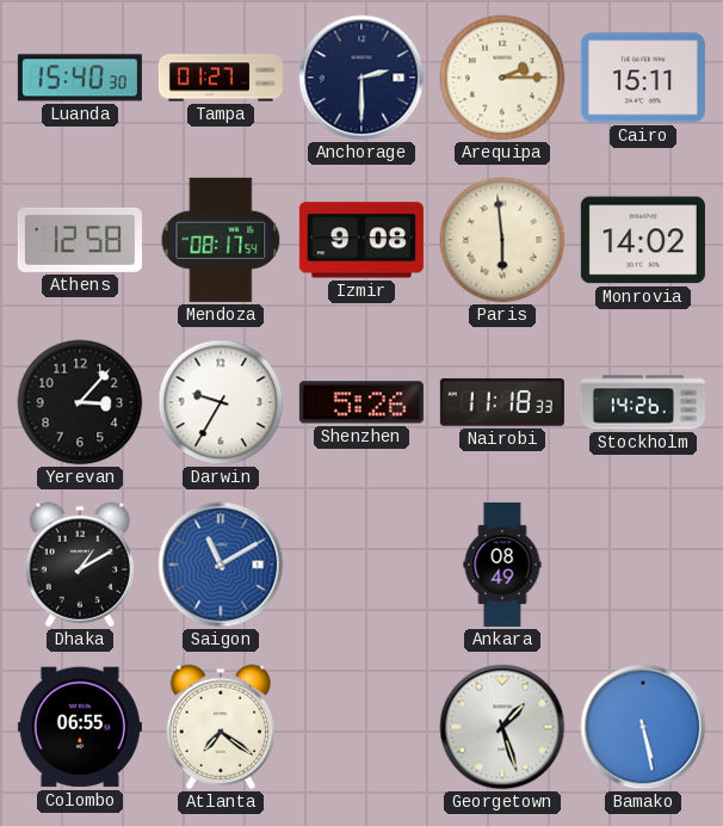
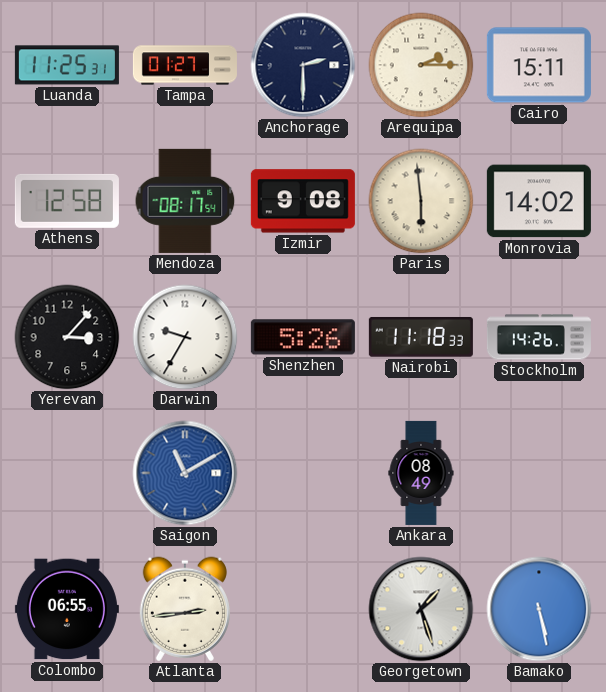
Luanda: 15:40 -> 11:25
Dhaka: 1:10 -> none
Atlanta: 7:21 -> 2:44
